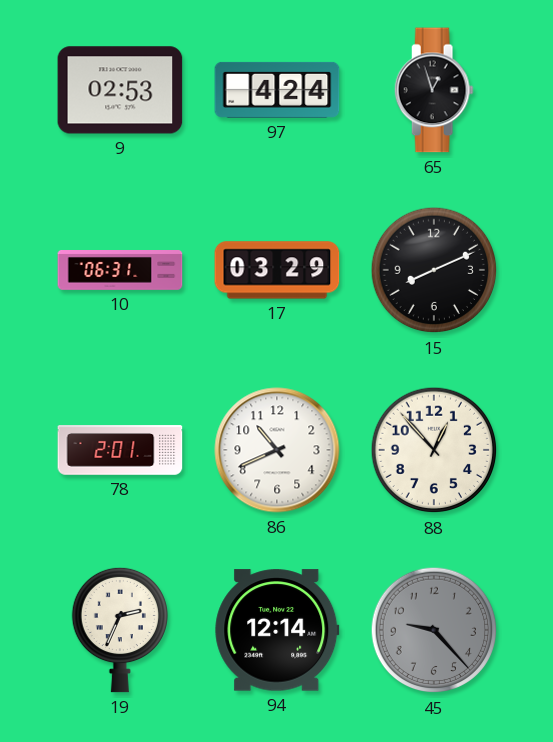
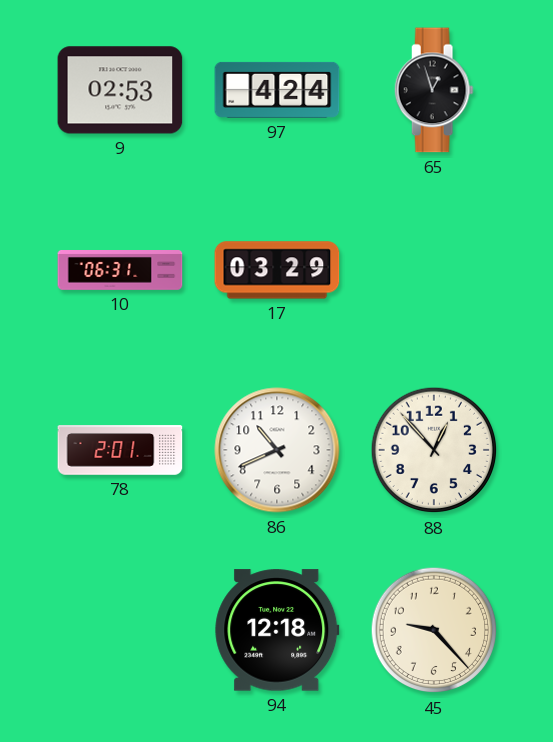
15: 8:11 -> none
19: 2:34 -> none
94: 12:14 -> 12:18
45 dial: grey -> cream
